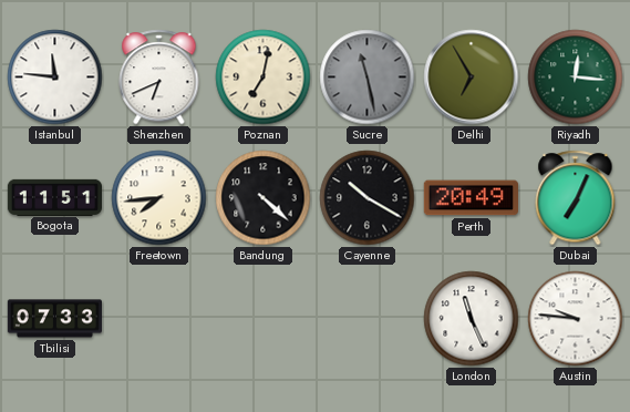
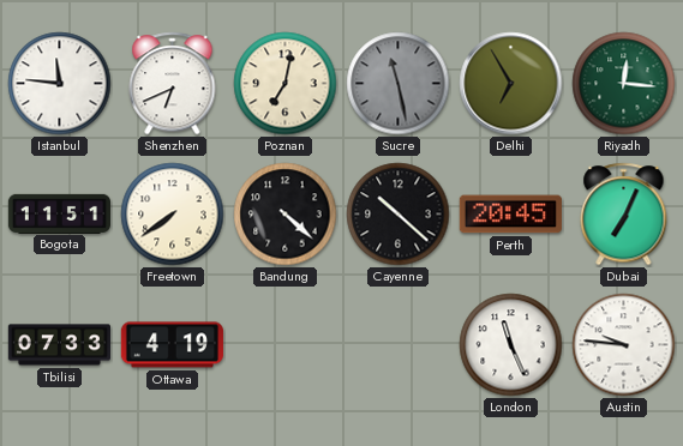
Freetown: 7:44 -> 7:39
Cayenne: 10:20 -> 10:22
Perth: 20:49 -> 20:45
Ottawa: none -> 4:19
